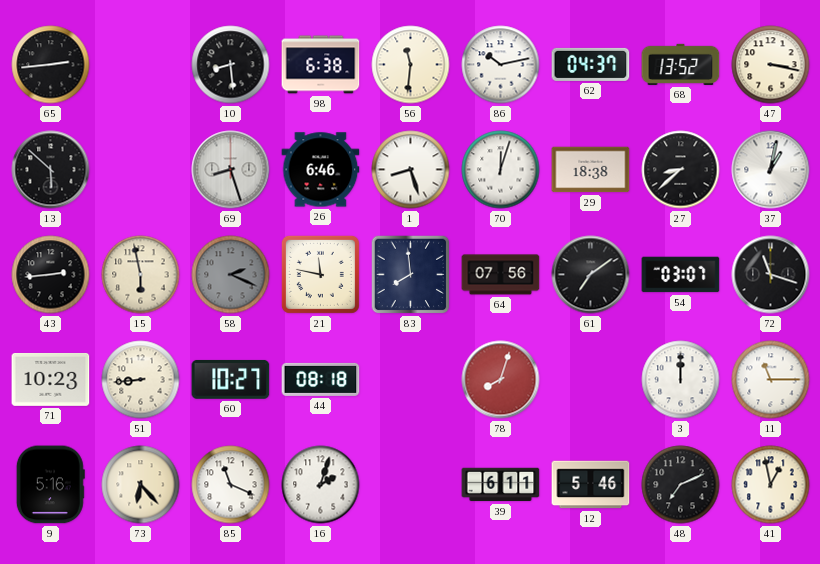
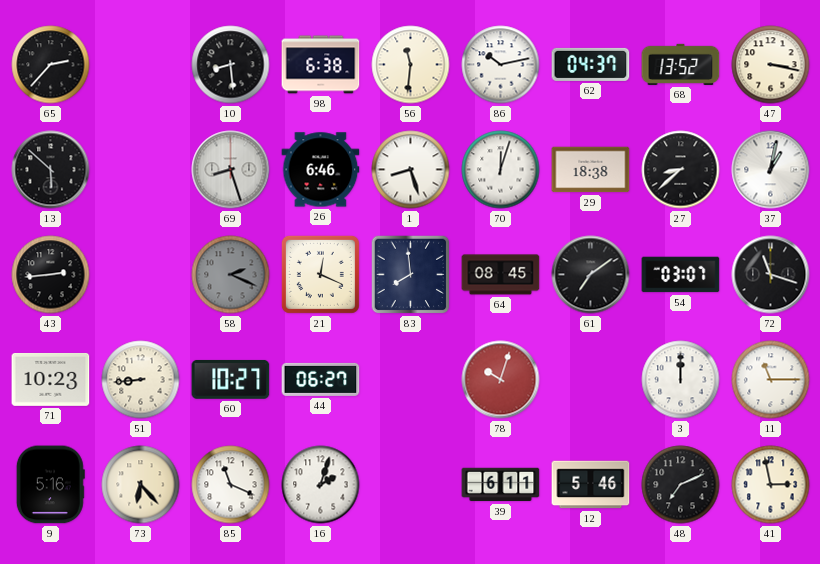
65: 2:44 -> 2:37
15: 5:58 -> none
21: 11:47 -> 12:19
64: 07:56 -> 08:45
44: 08:18 -> 06:27
78: 8:03 -> 10:03
41: 12:58 -> 2:58
